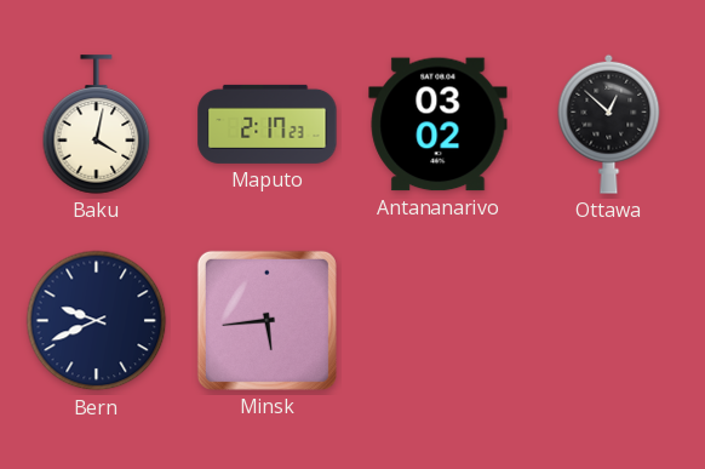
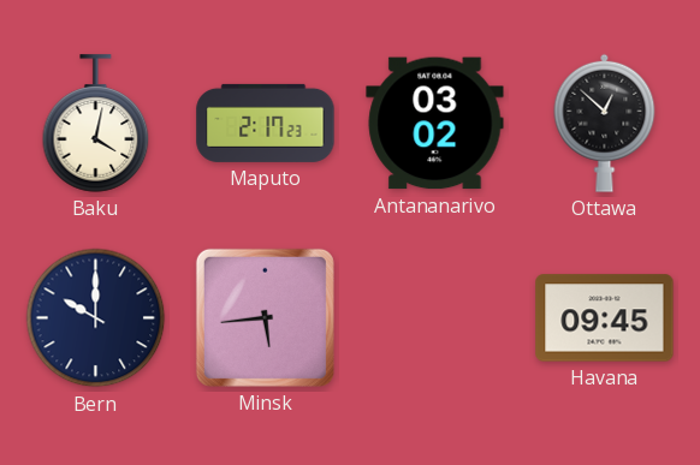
Bern: 9:41 -> 10:00
Havana: none -> 09:45
